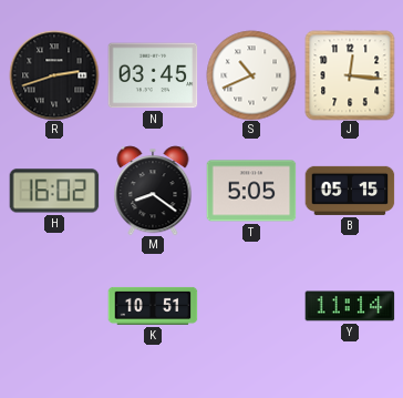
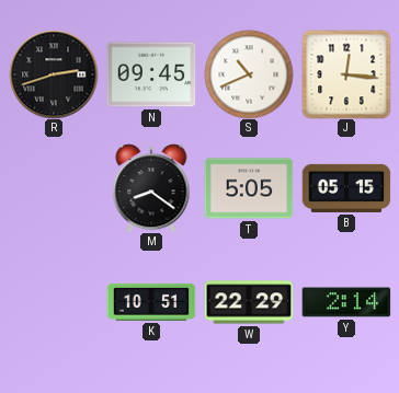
N: 03:45 -> 09:45
H: 16:02 -> none
W: none -> 22:29
Y: 11:14 -> 2:14
